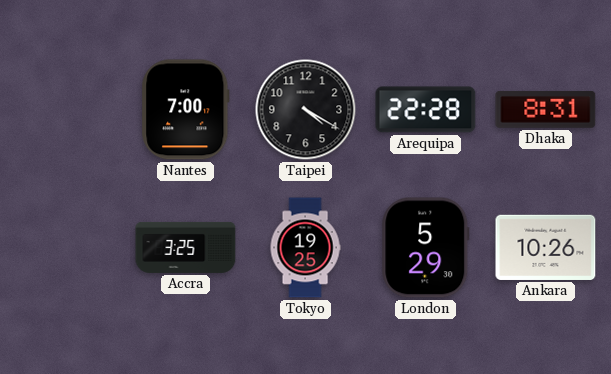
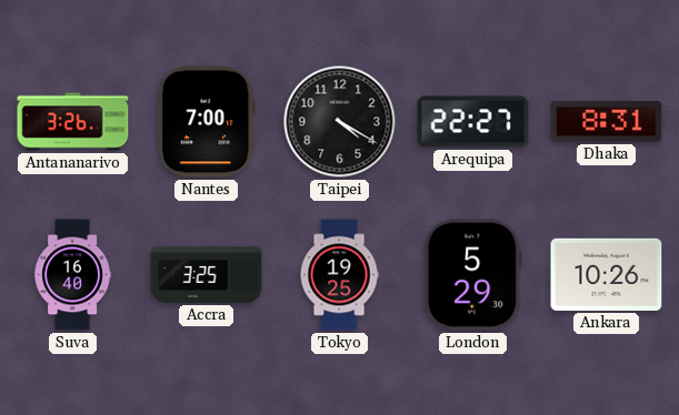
Antananarivo: none -> 3:26
Arequipa: 22:28 -> 22:27
Suva: none -> 16:40
